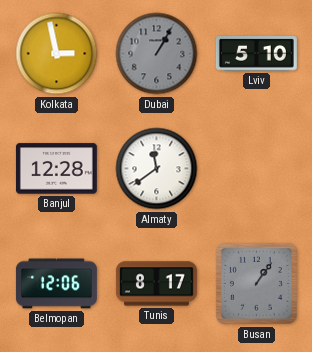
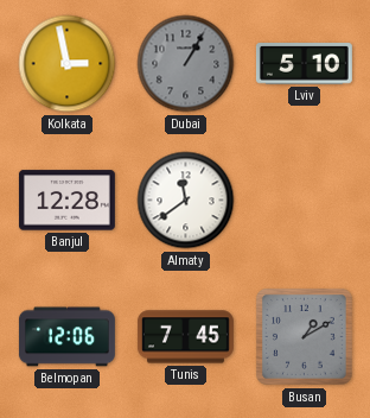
Tunis: 8:17 -> 7:45
Busan: 1:06 -> 1:10
